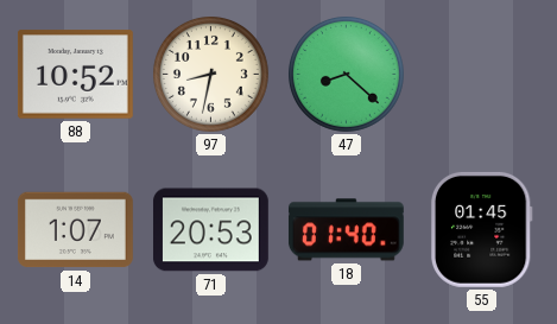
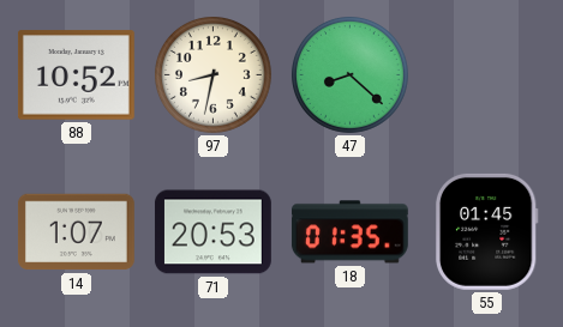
18: 01:40 -> 01:35
